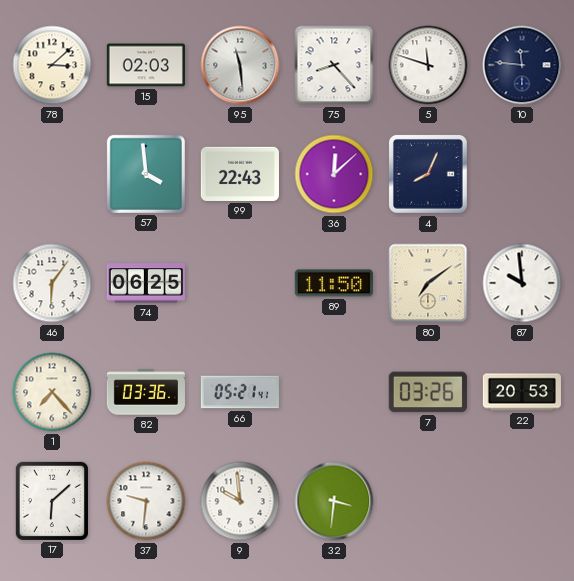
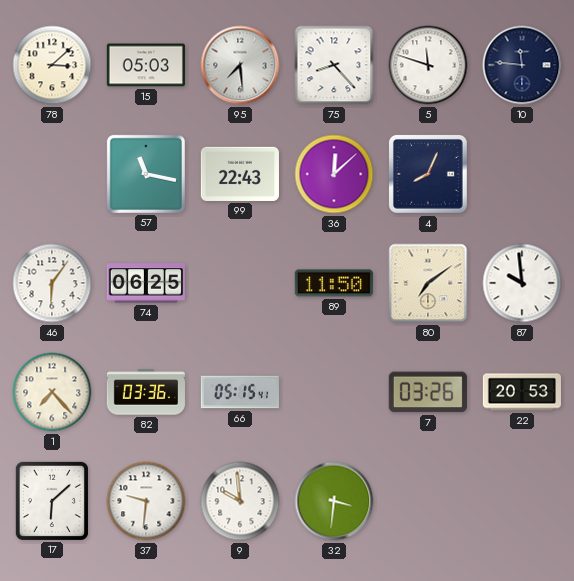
15: 02:03 -> 05:03
95: 11:29 -> 7:29
57: 3:59 -> 11:17
66: 05:21 -> 05:15
